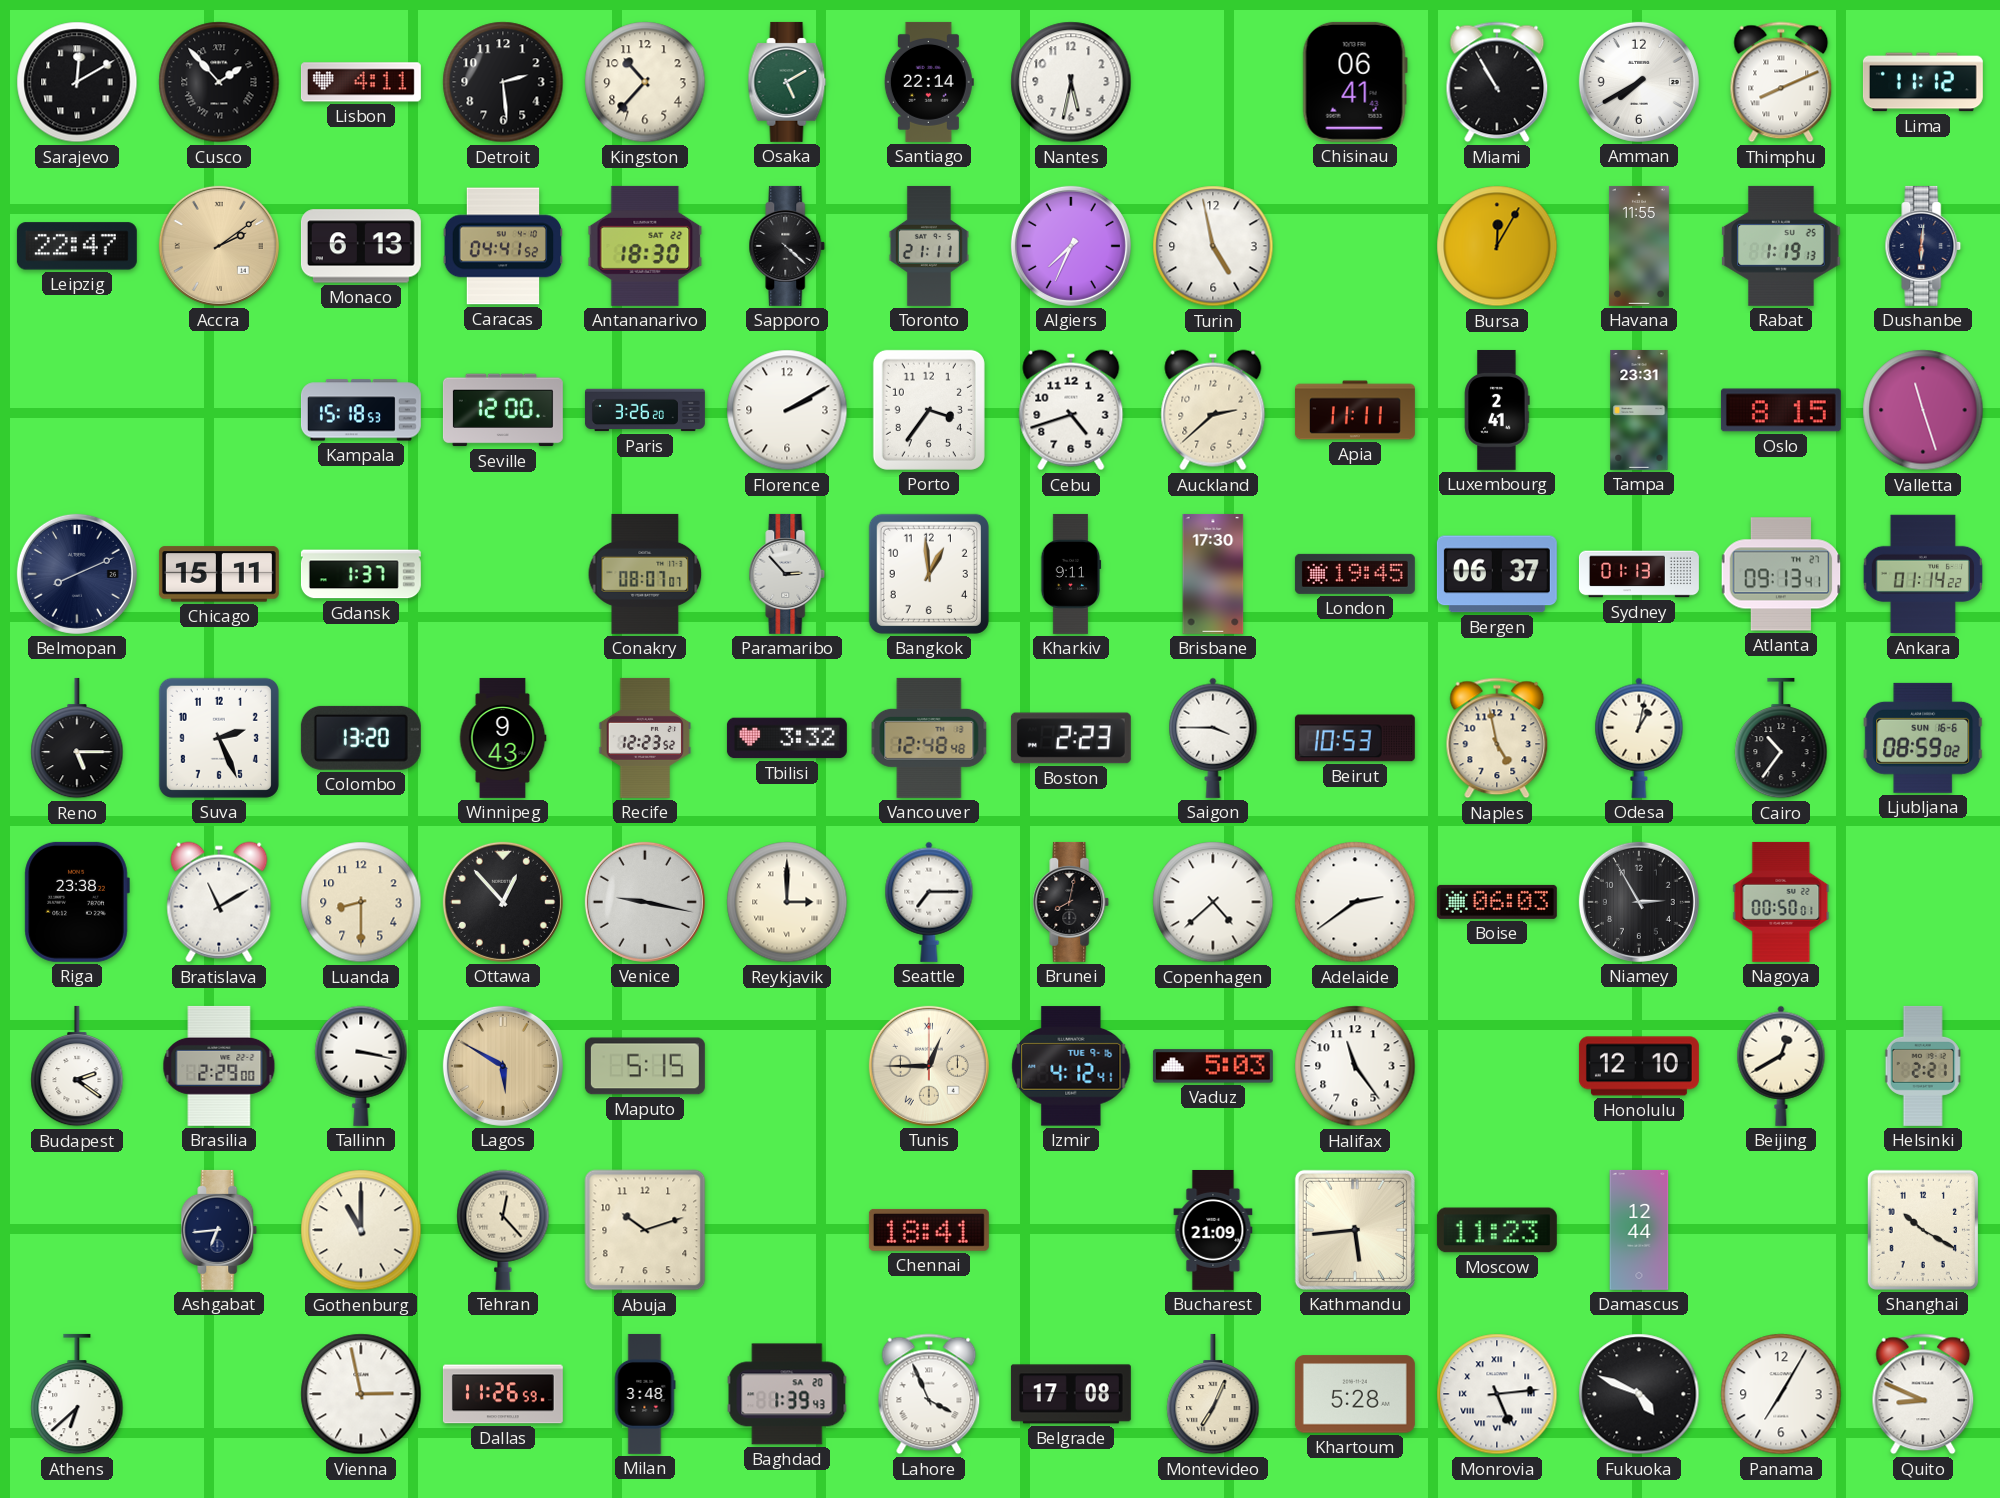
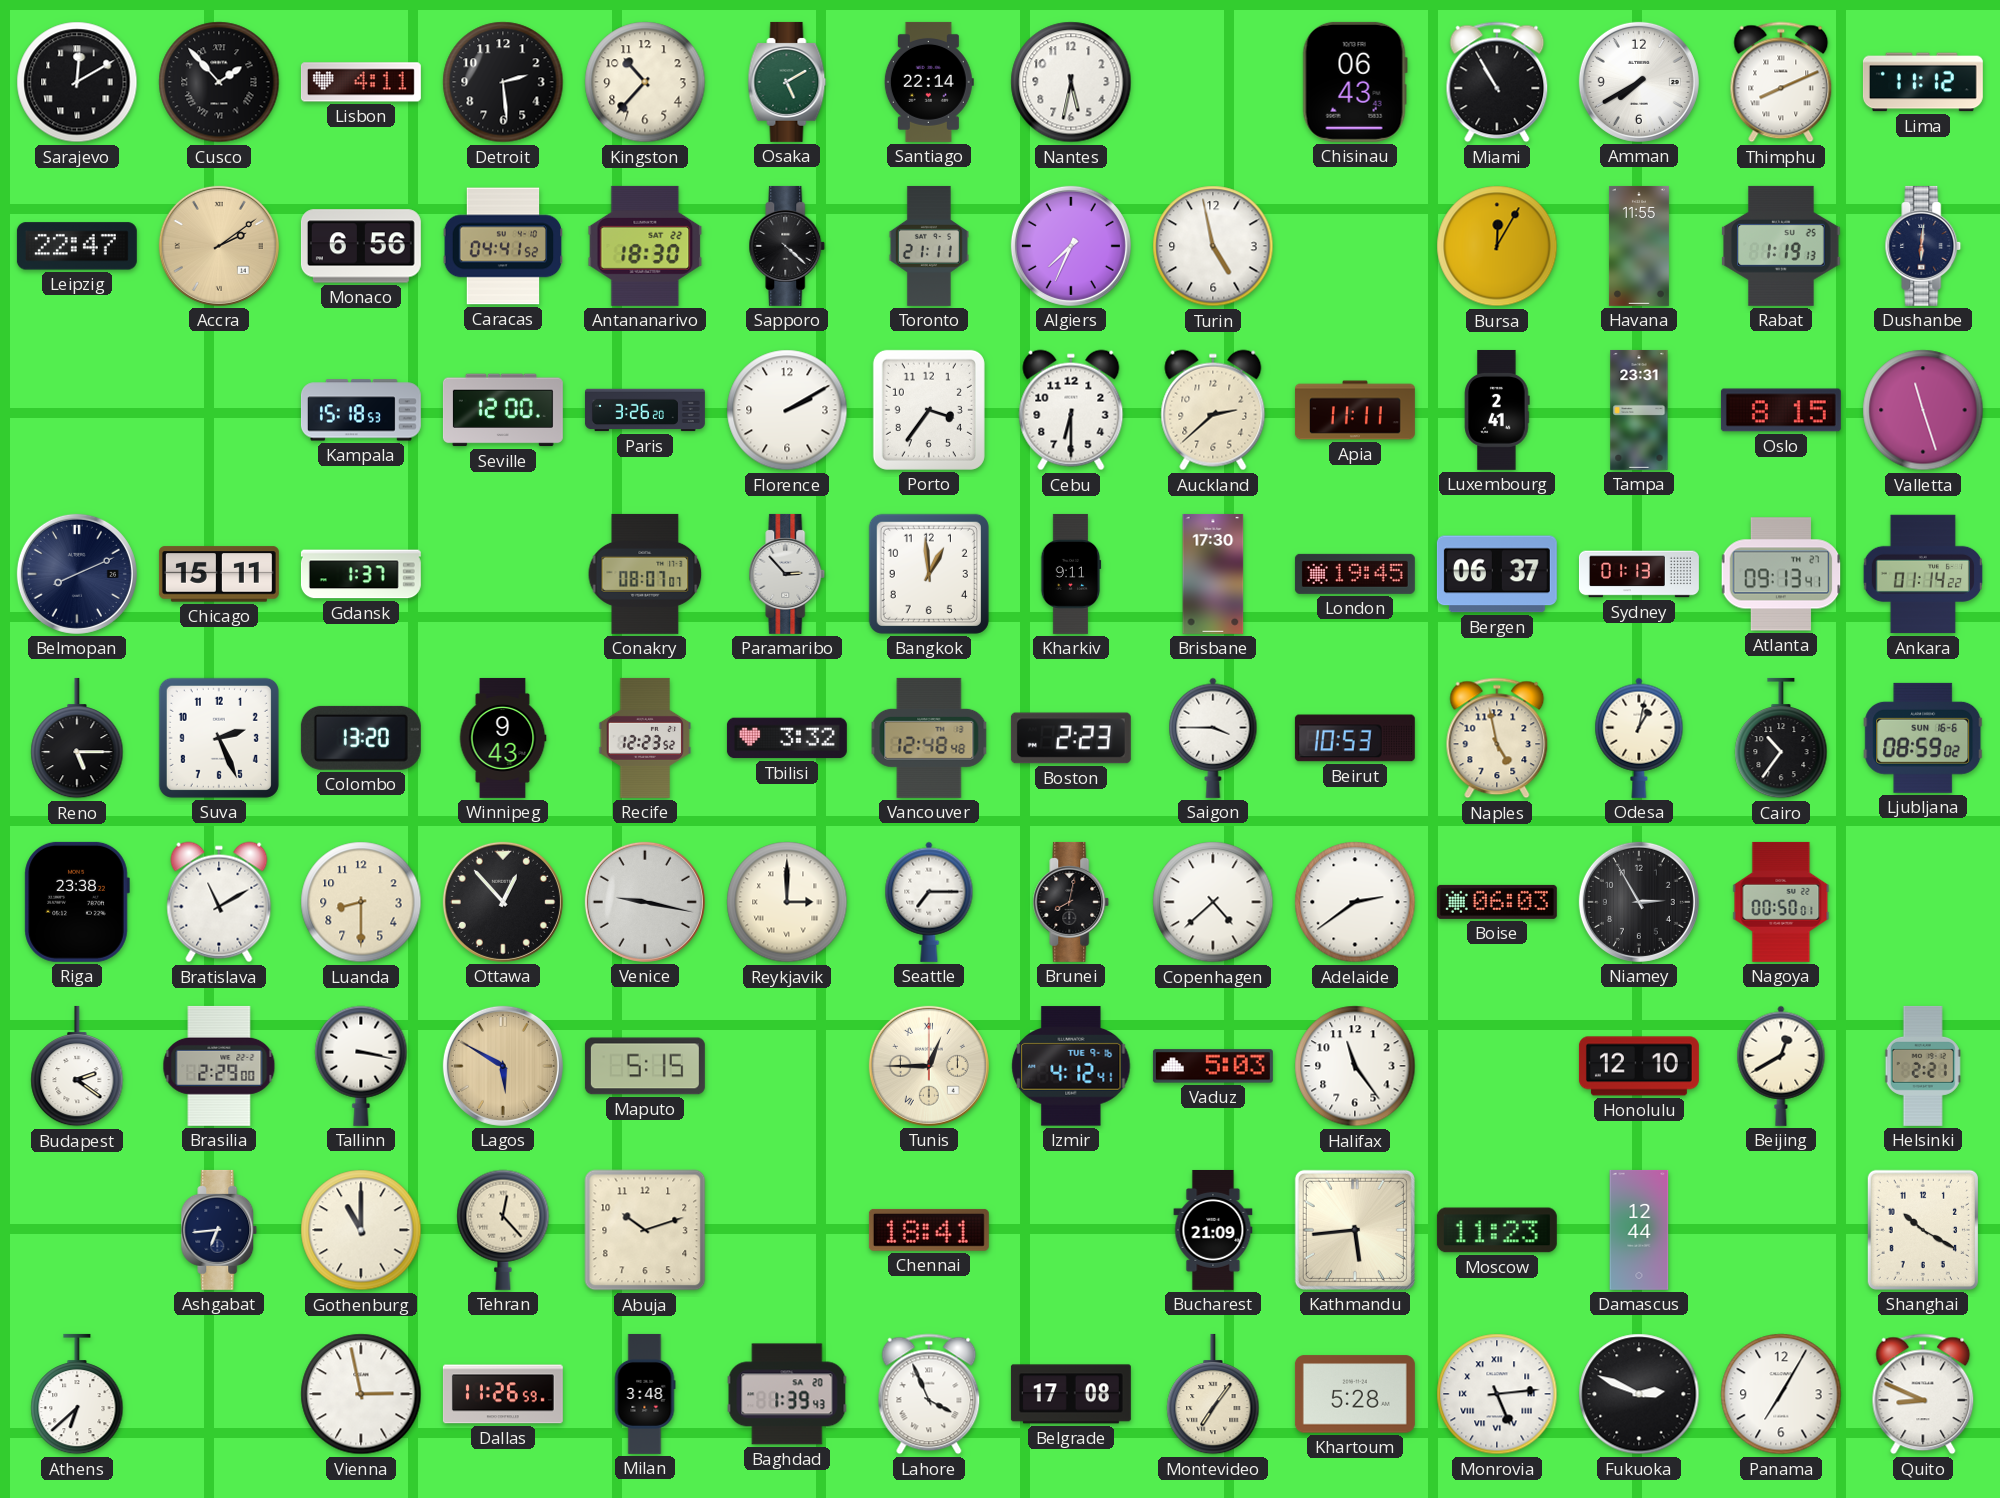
Chisinau: 06:41 -> 06:43
Monaco: 6:13 -> 6:56
Cebu: 4:42 -> 6:30
Montevideo: 7:04 -> 7:06
Fukuoka: 4:49 -> 2:49
